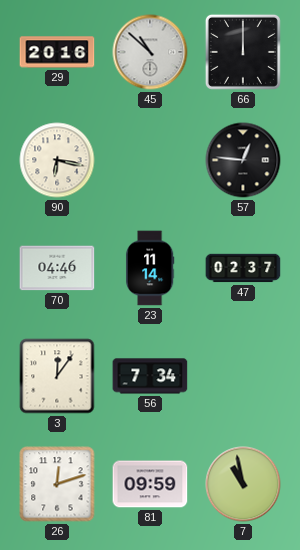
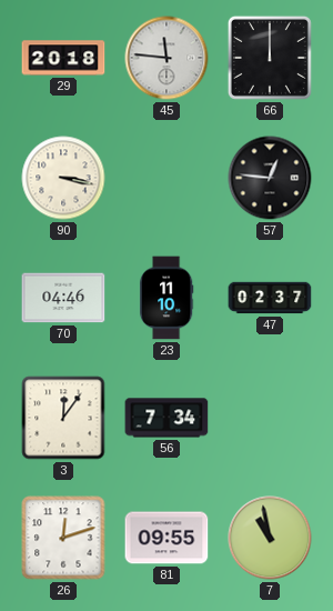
29: 20:16 -> 20:18
45: 10:52 -> 11:46
90: 6:17 -> 3:17
23: 11:14 -> 11:10
81: 09:59 -> 09:55
